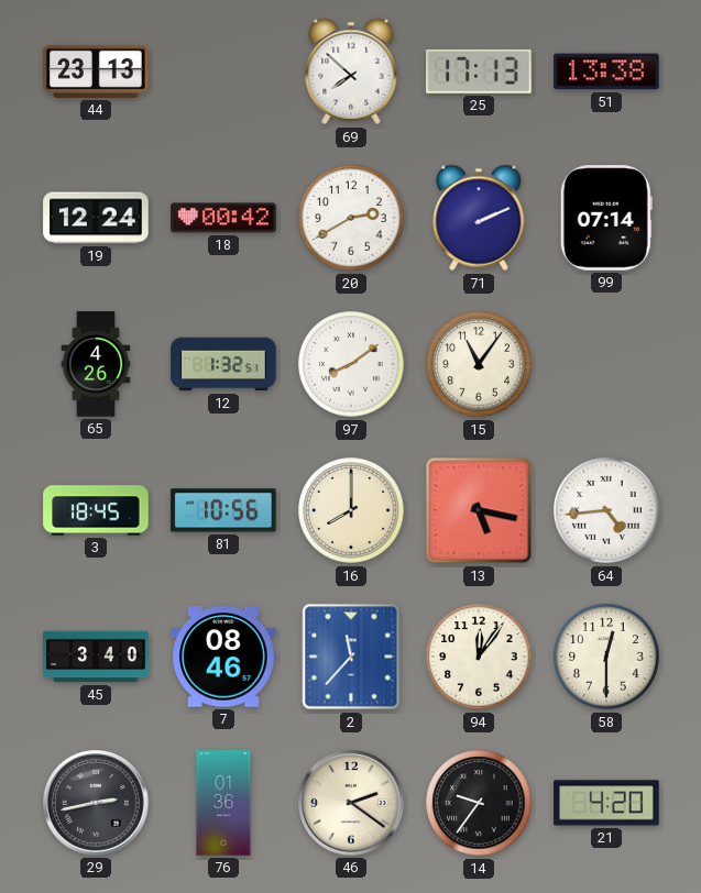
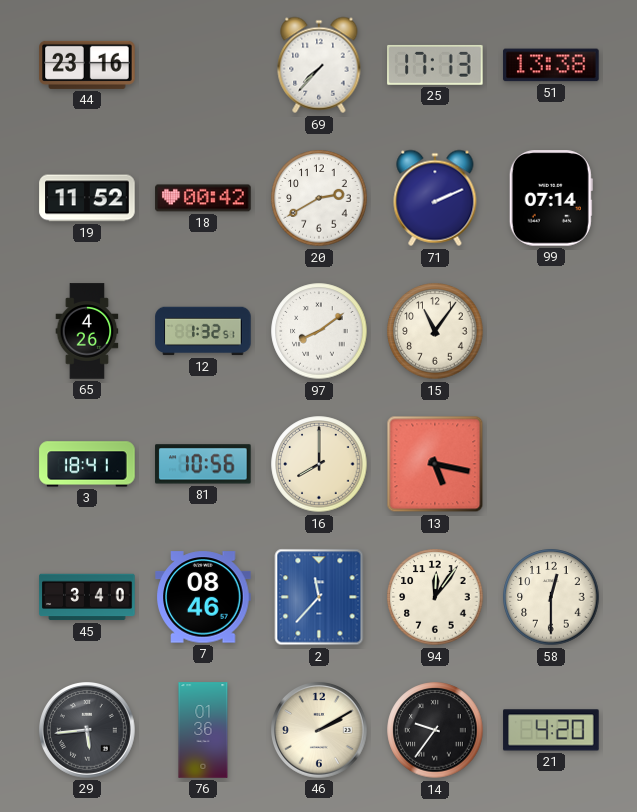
44: 23:13 -> 23:16
69: 7:52 -> 7:37
19: 12:24 -> 11:52
3: 18:45 -> 18:41
64: 4:44 -> none
29: 2:43 -> 5:44
46: 2:21 -> 2:10
